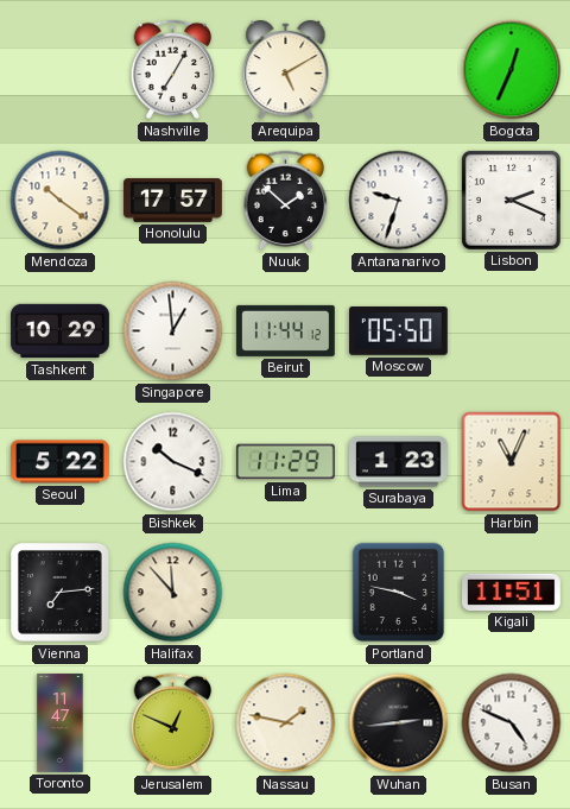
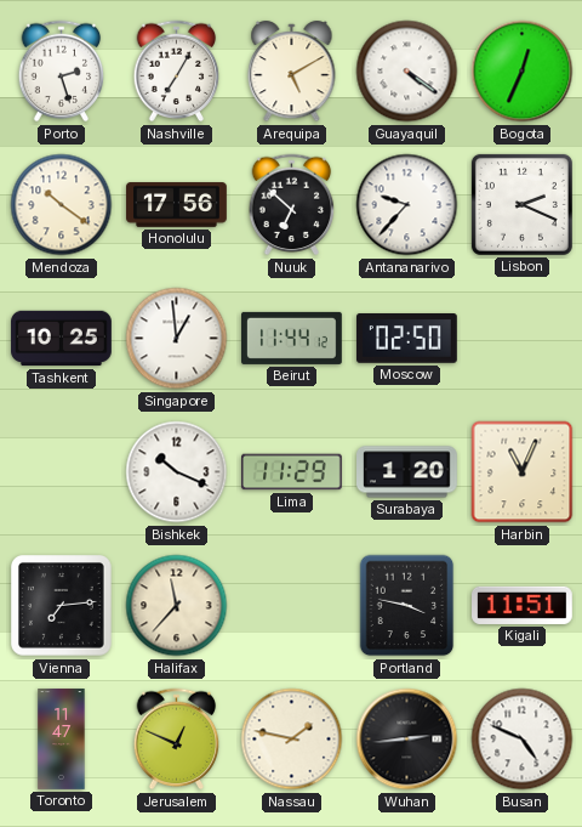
Porto: none -> 2:27
Guayaquil: none -> 4:21
Honolulu: 17:57 -> 17:56
Nuuk: 1:52 -> 6:52
Antananarivo: 9:33 -> 9:37
Tashkent: 10:29 -> 10:25
Moscow: 05:50 -> 02:50
Seoul: 5:22 -> none
Surabaya: 1:23 -> 1:20
Halifax: 11:53 -> 11:37
